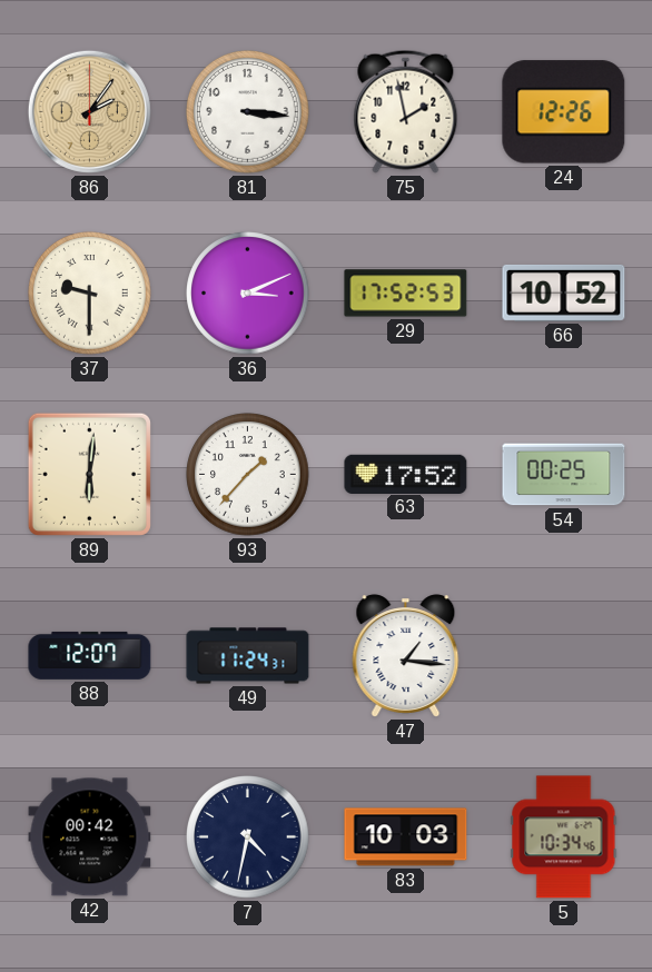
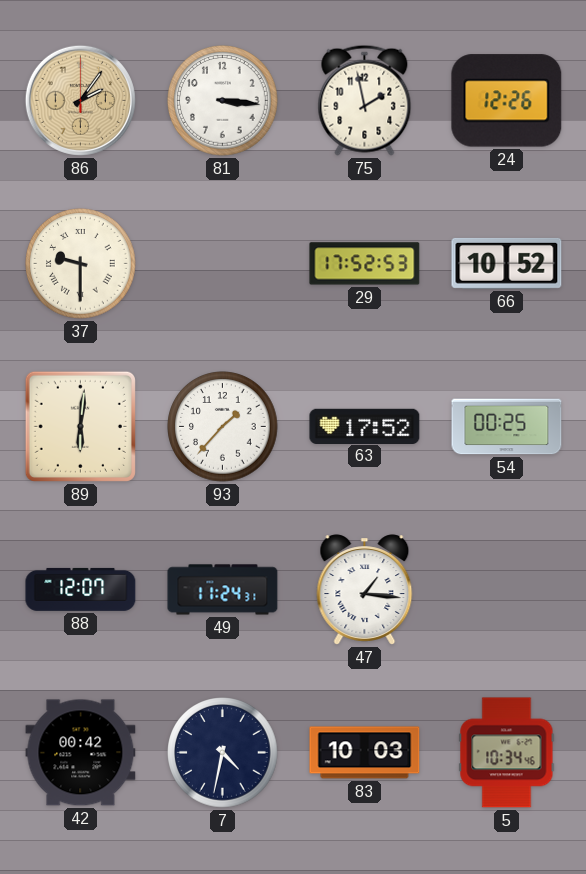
36: 3:11 -> none
